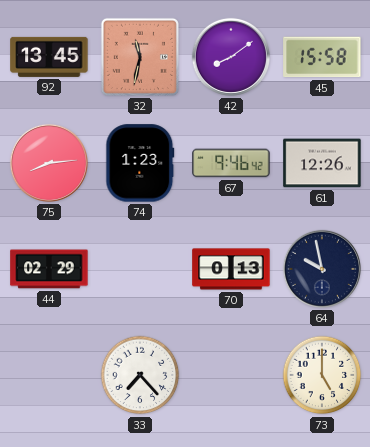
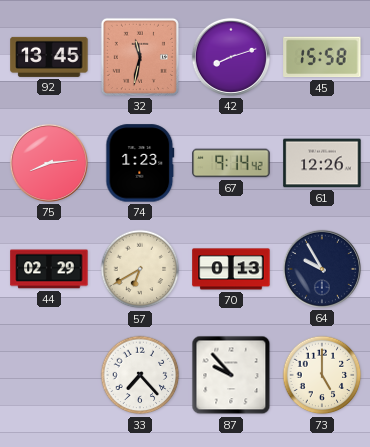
42: 8:09 -> 8:12
67: 9:46 -> 9:14
57: none -> 6:40
64: 9:58 -> 9:55
87: none -> 9:53
